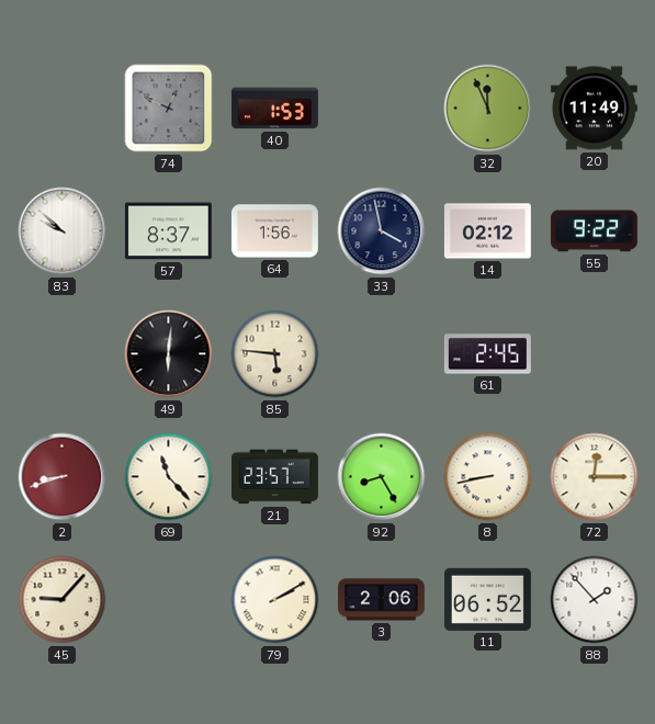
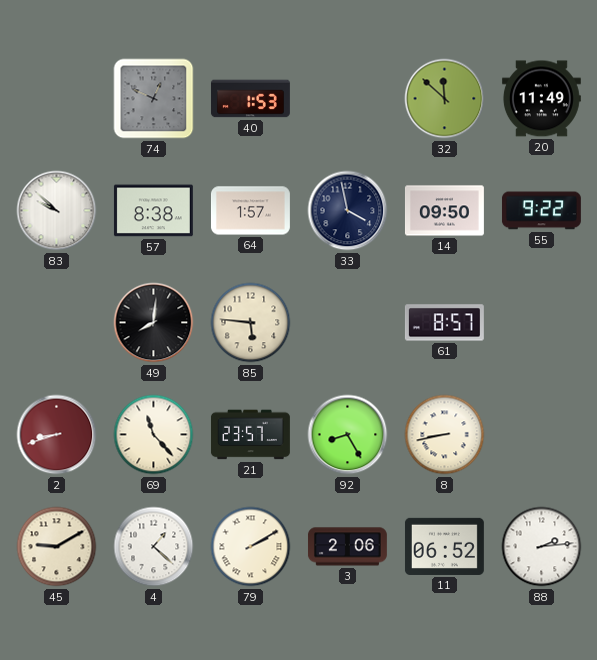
32: 11:56 -> 11:52
57: 8:37 -> 8:38
64: 1:56 -> 1:57
14: 02:12 -> 09:50
49: 6:01 -> 8:01
61: 2:45 -> 8:57
72: 12:15 -> none
45: 9:07 -> 9:10
4: none -> 1:22
88: 1:53 -> 2:14
